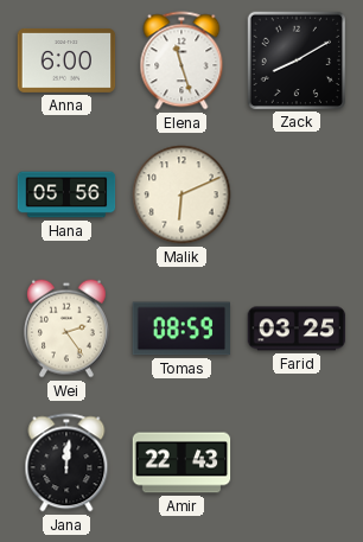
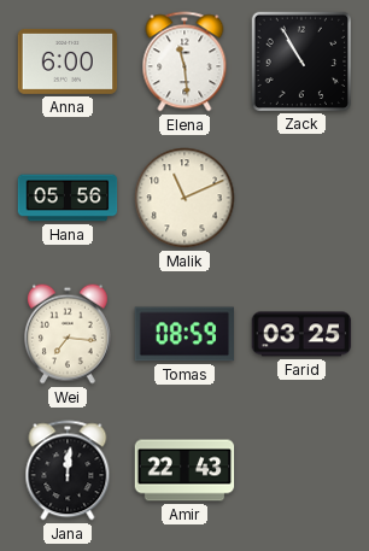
Elena: 11:27 -> 11:29
Zack: 8:10 -> 10:55
Malik: 6:11 -> 11:11
Wei: 2:24 -> 7:16
